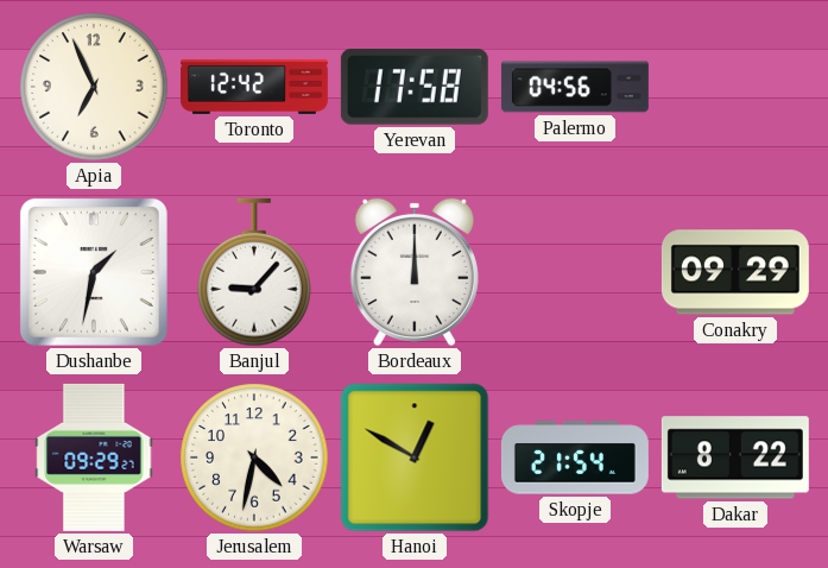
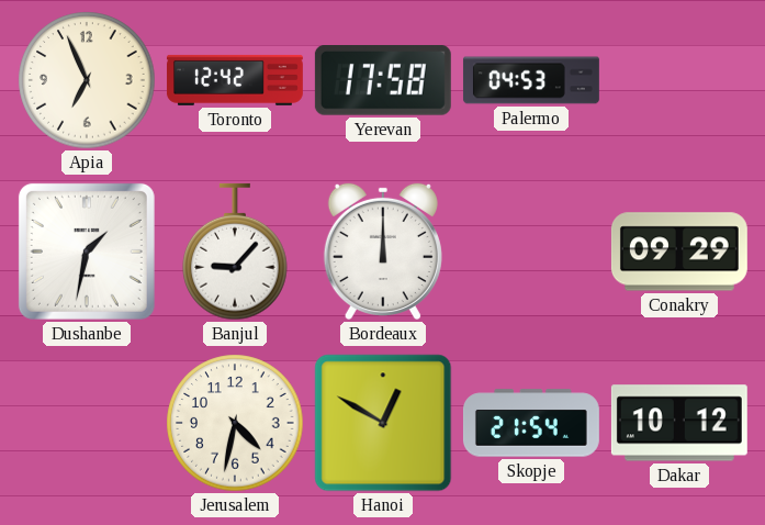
Palermo: 04:56 -> 04:53
Warsaw: 09:29 -> none
Dakar: 8:22 -> 10:12
